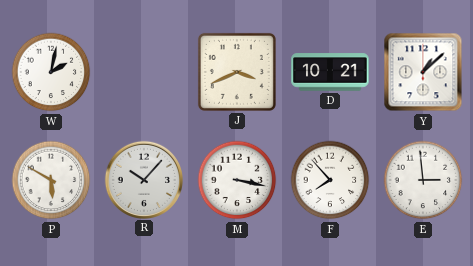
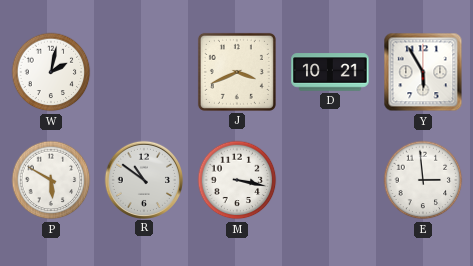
Y: 1:08 -> 5:55
R: 10:07 -> 10:51
F: 7:53 -> none
